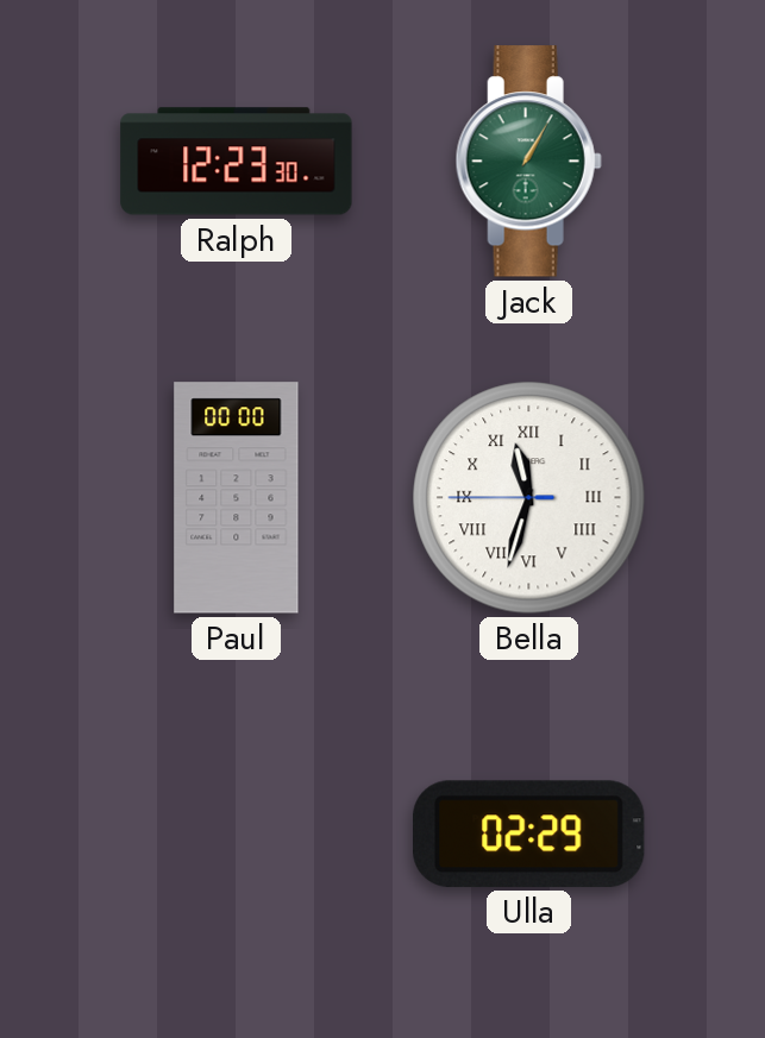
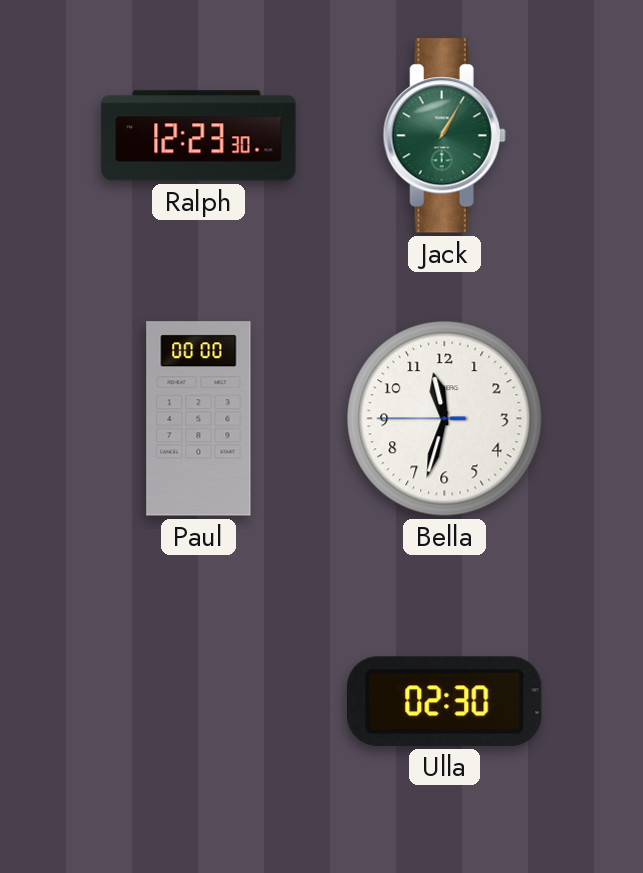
Bella numerals: Roman -> Arabic
Ulla: 02:29 -> 02:30
